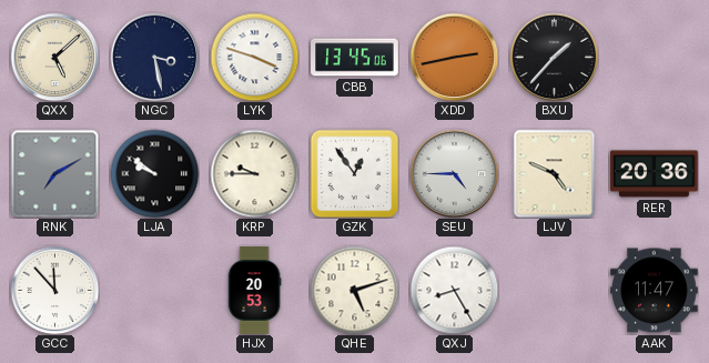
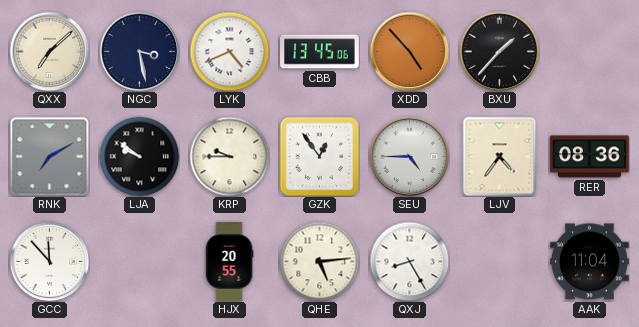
QXX: 5:08 -> 7:08
LYK: 3:48 -> 4:41
XDD: 2:43 -> 4:53
LJV: 4:49 -> 4:36
RER: 20:36 -> 08:36
HJX: 20:53 -> 20:55
QHE: 5:12 -> 5:14
AAK: 11:47 -> 11:04
